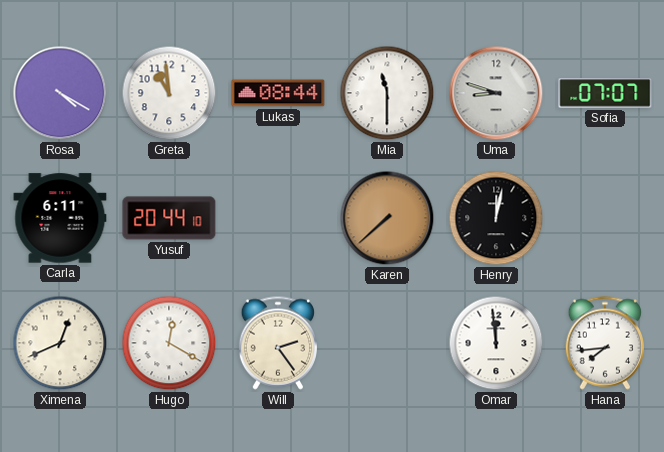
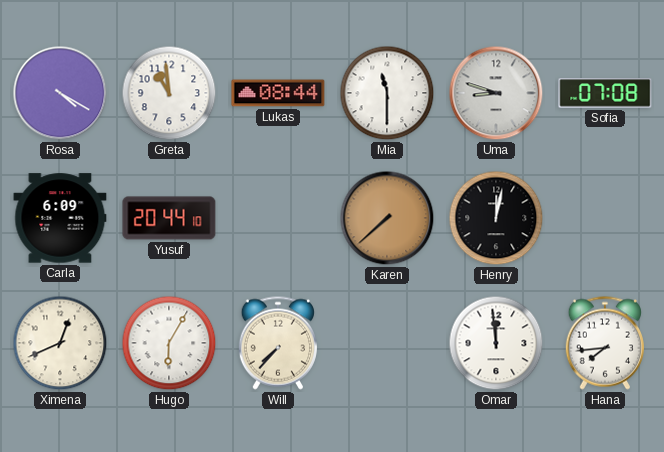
Sofia: 07:07 -> 07:08
Carla: 6:11 -> 6:09
Hugo: 12:20 -> 6:05
Will: 2:24 -> 7:37
